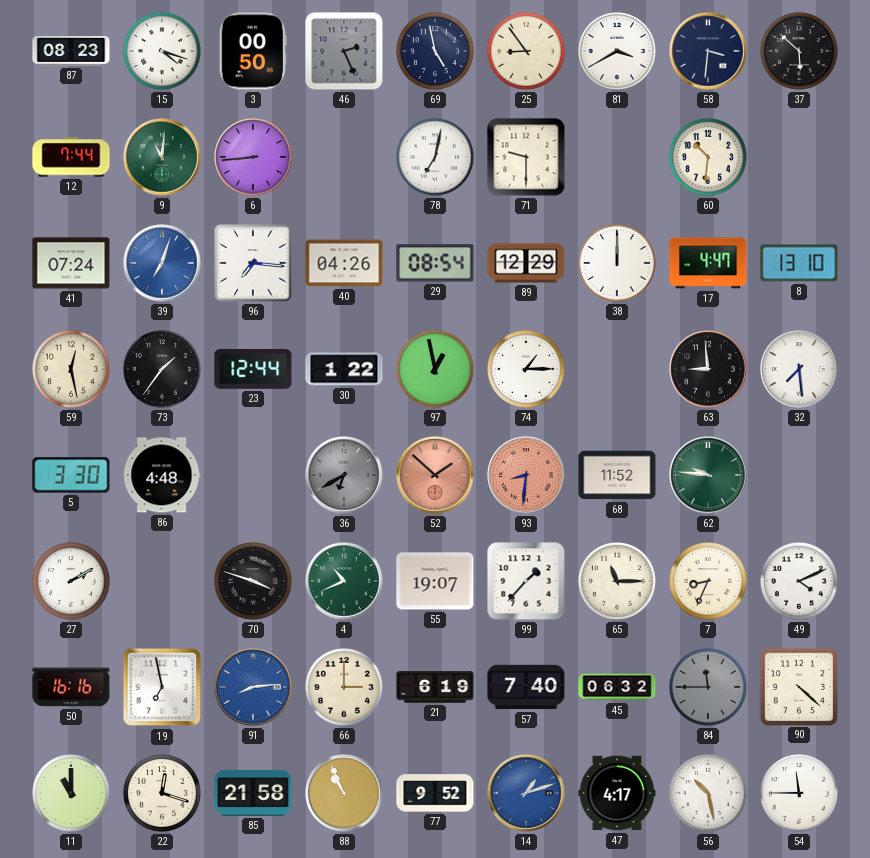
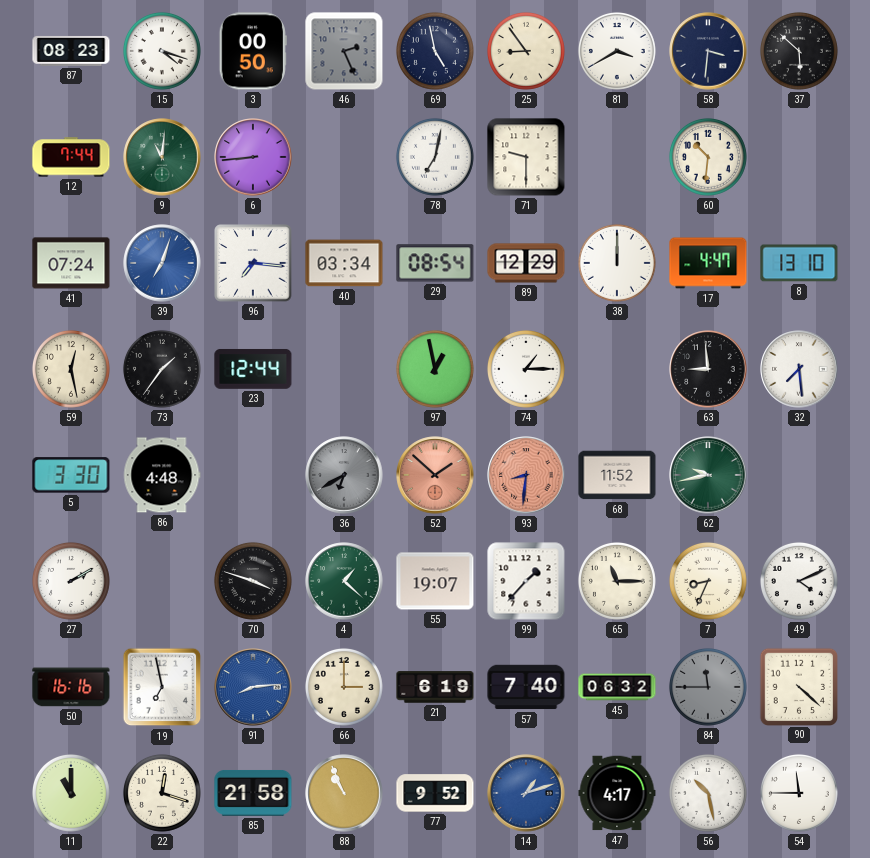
40: 04:26 -> 03:34
30: 1:22 -> none
62: 9:46 -> 9:43
4: 10:41 -> 1:22
